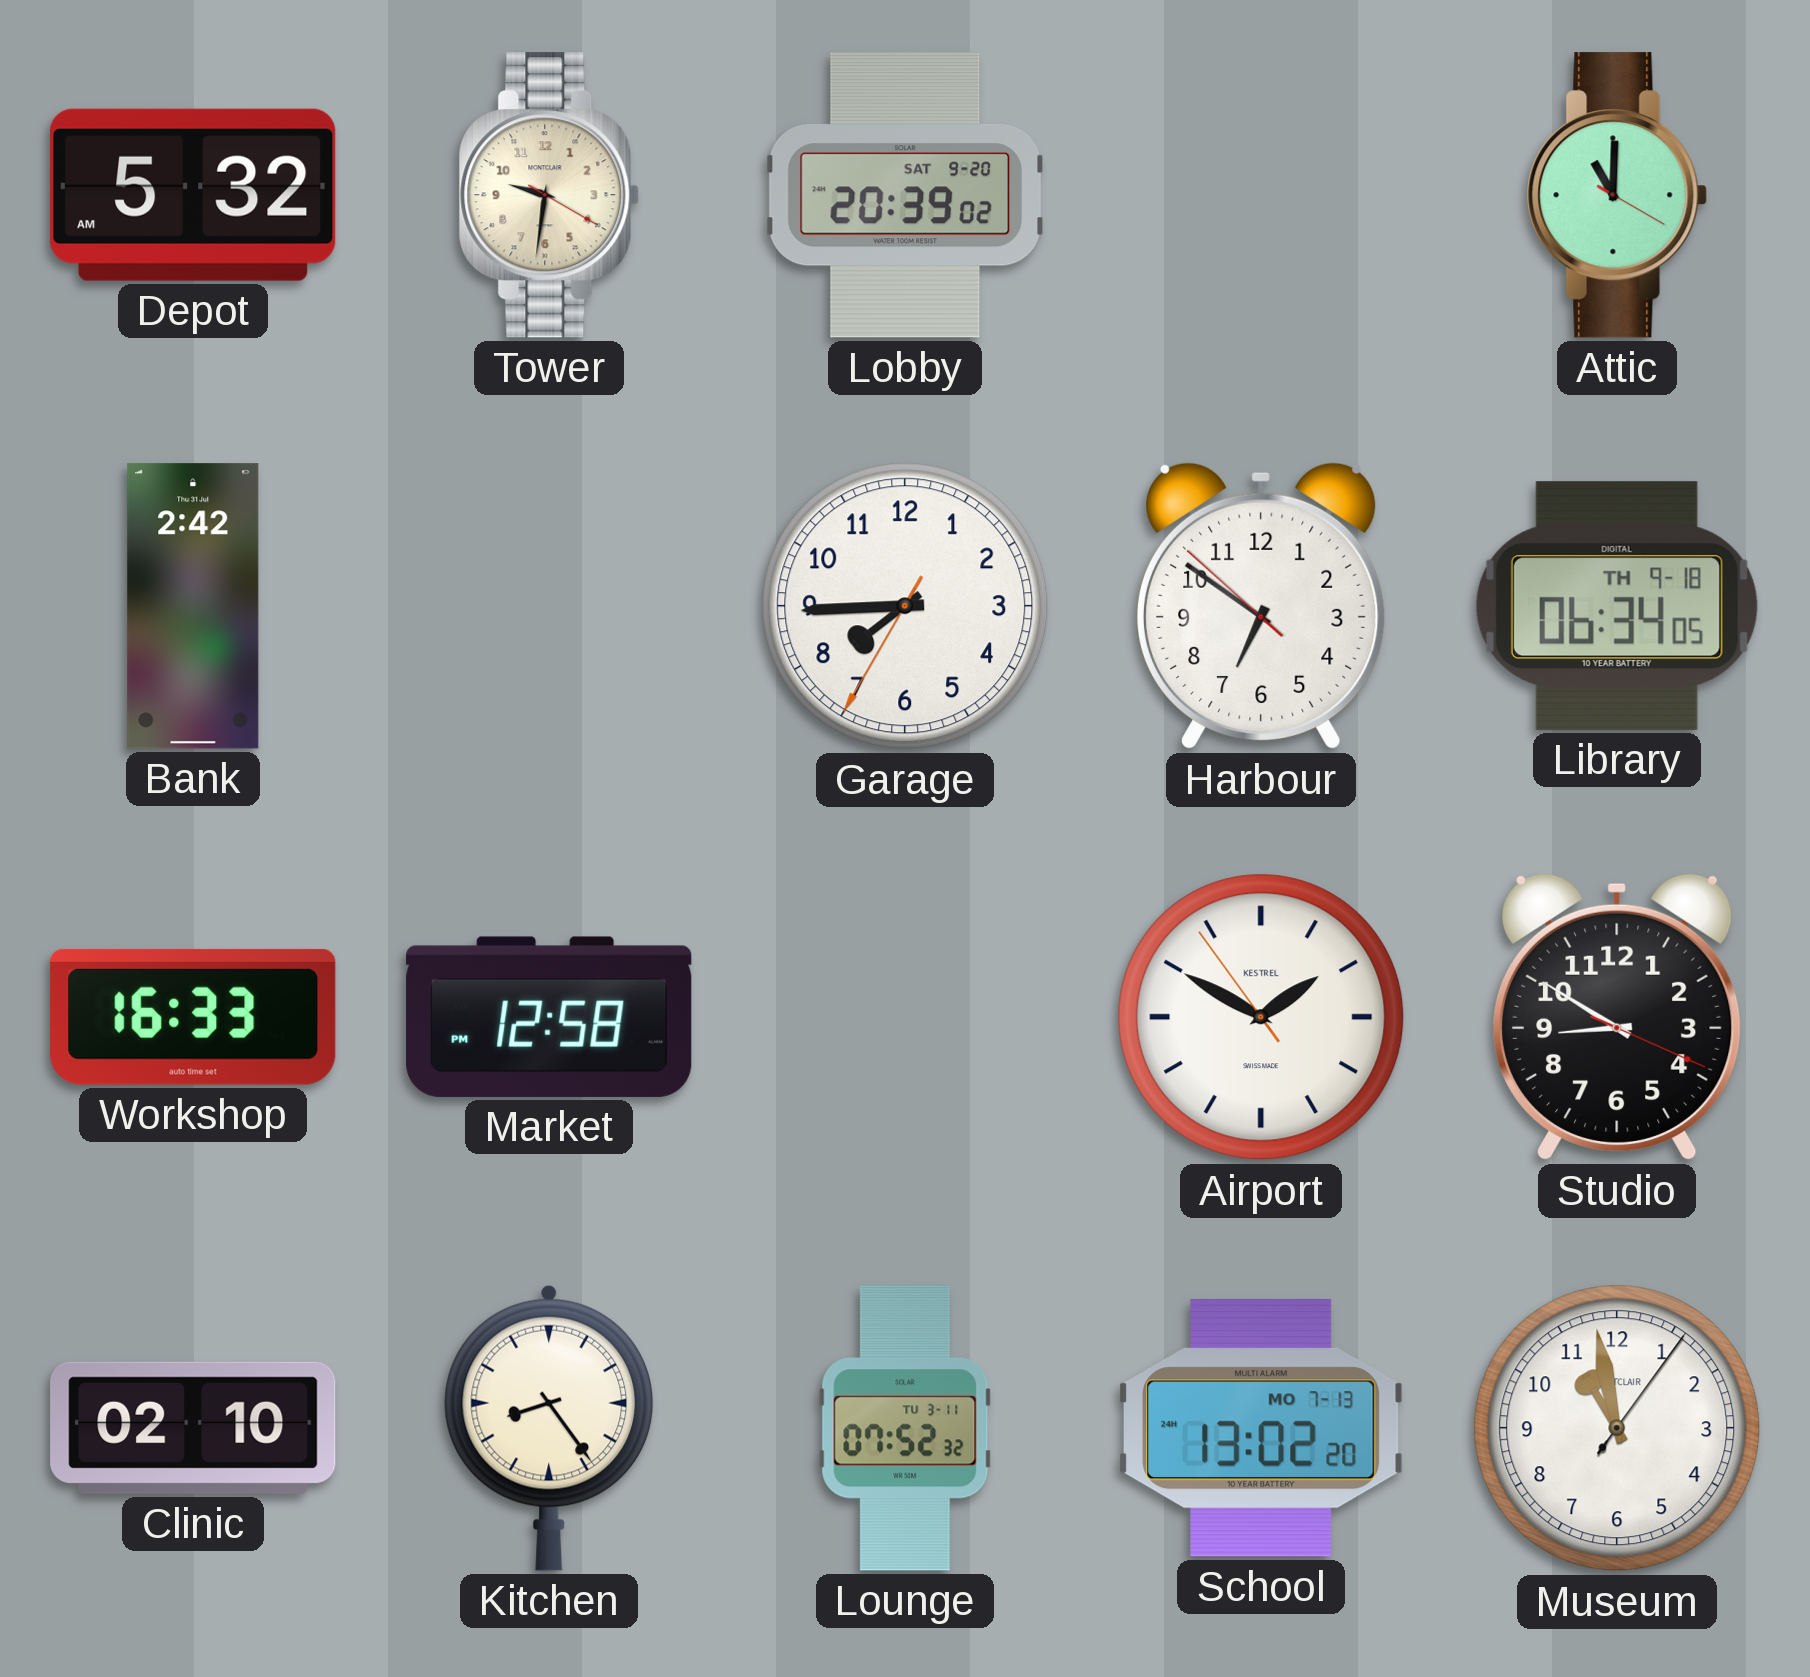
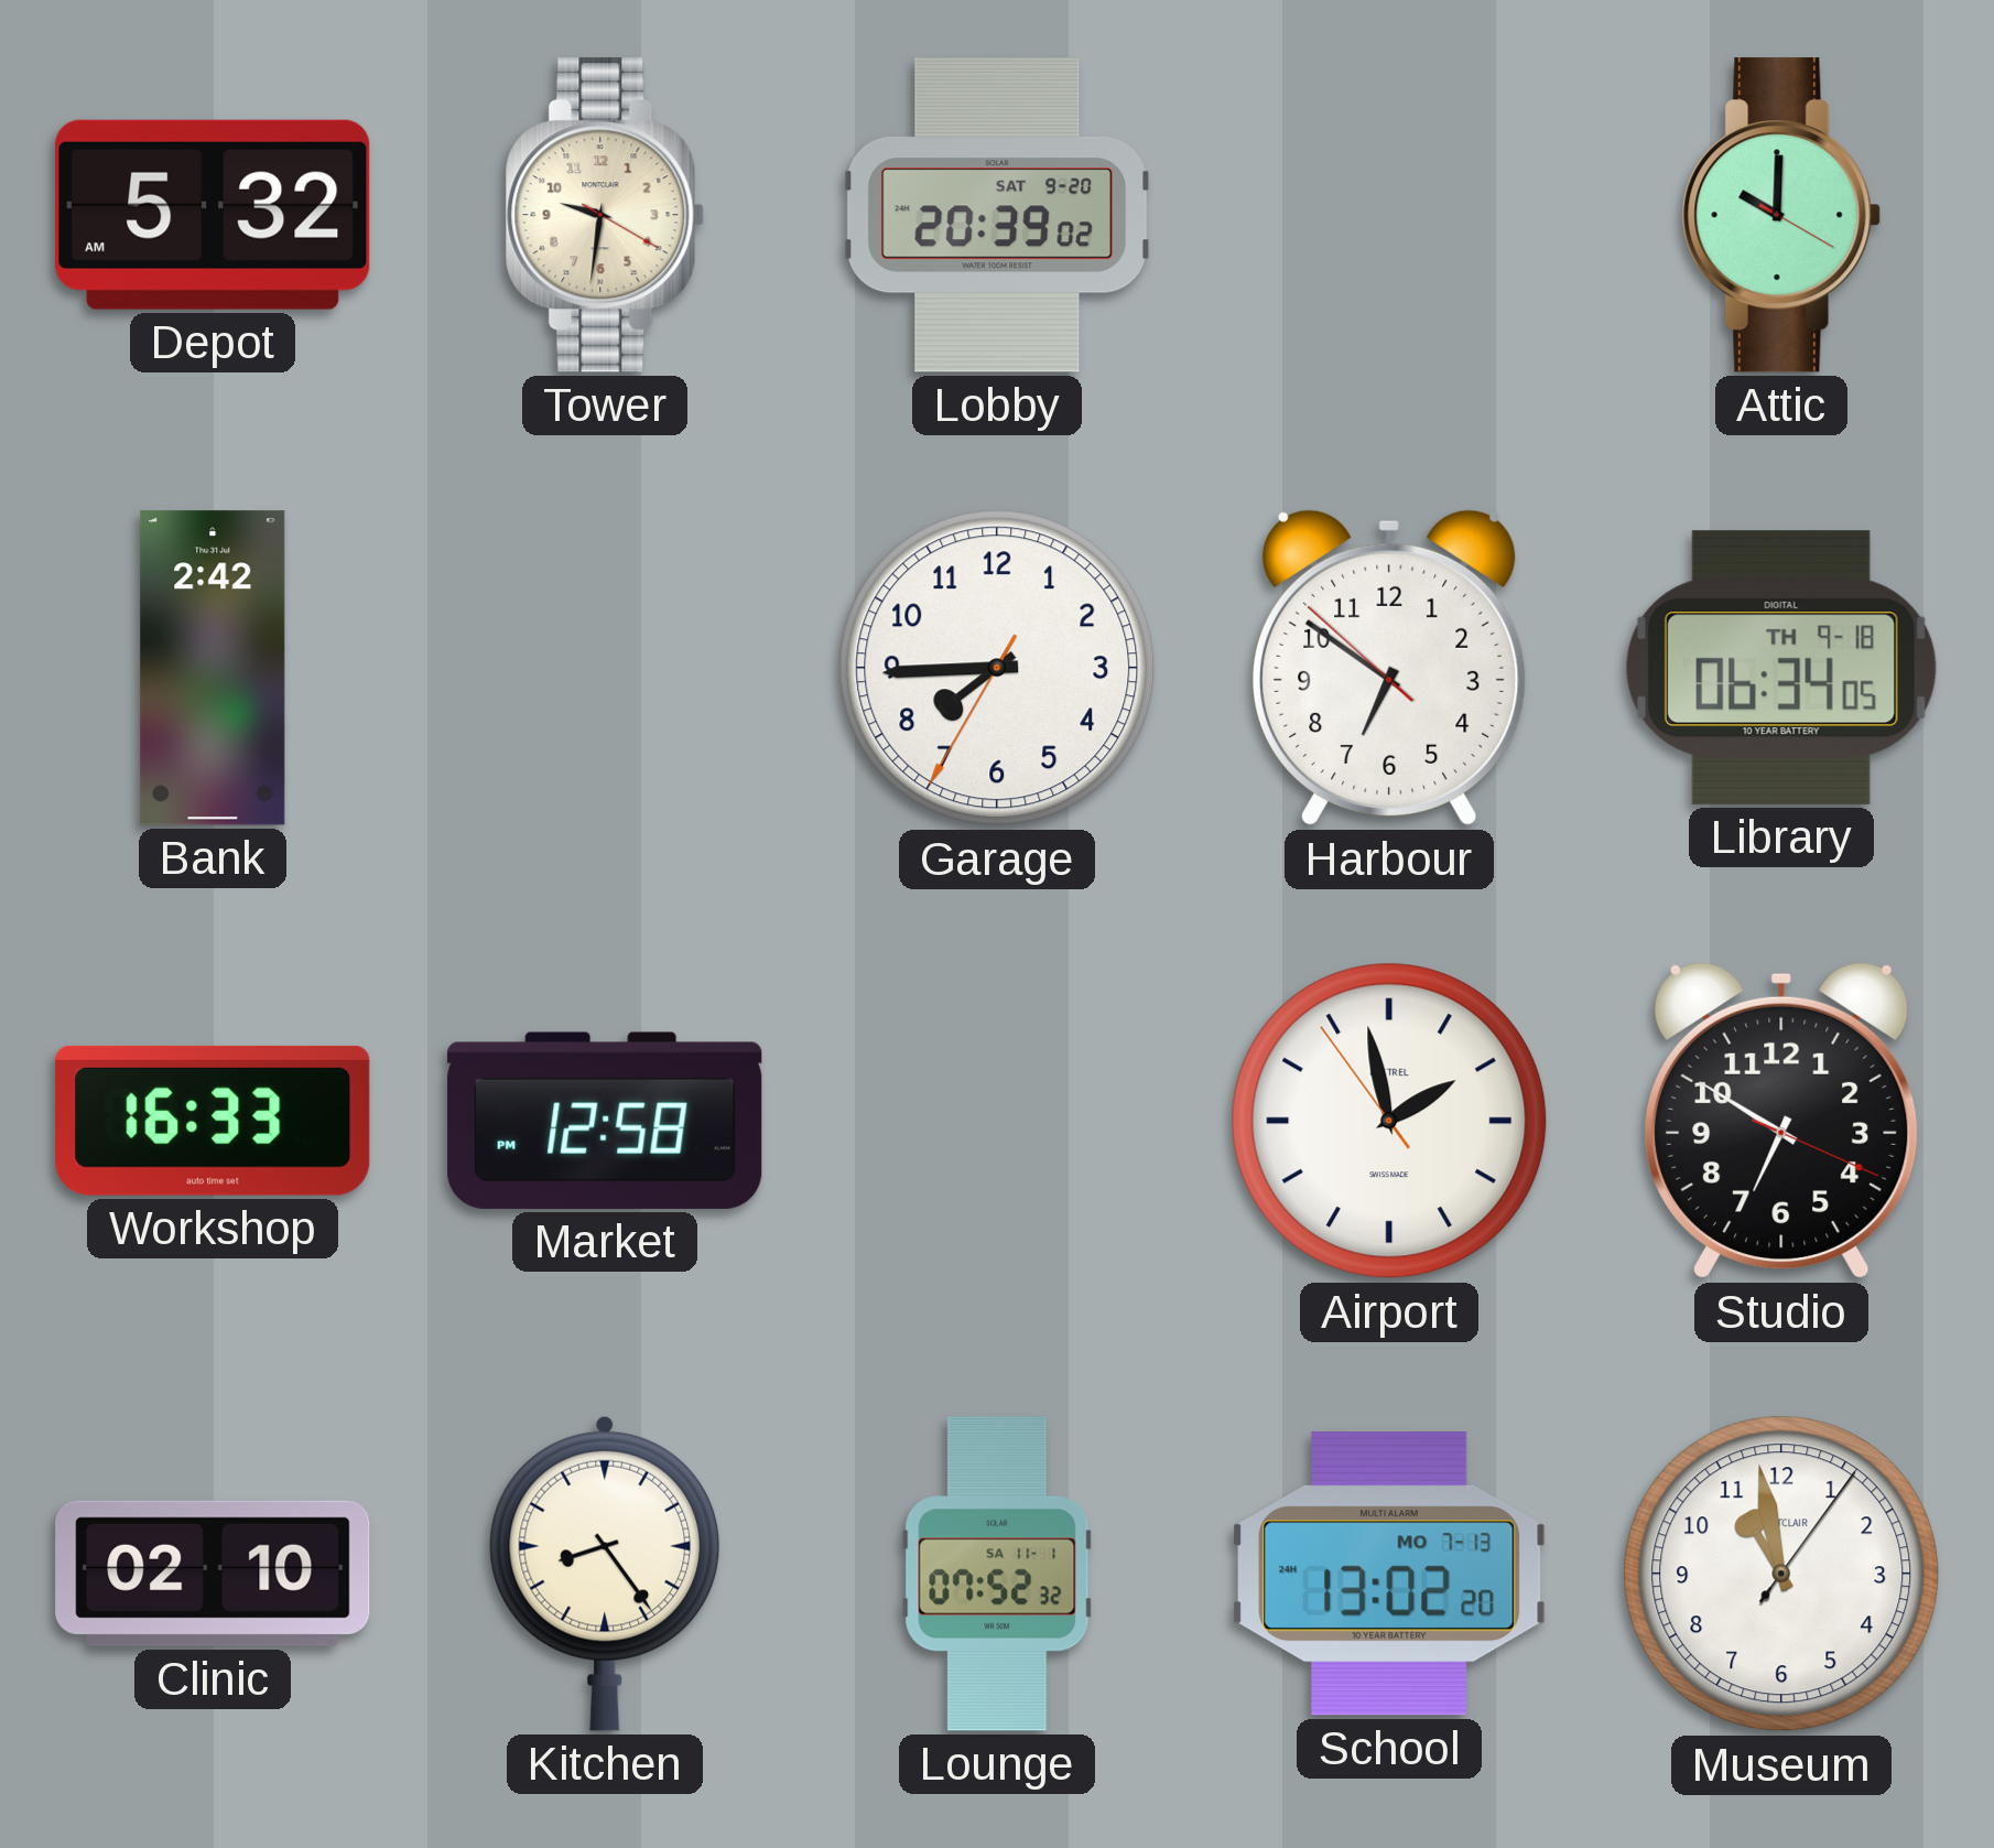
Attic: 11:00 -> 10:00
Airport: 1:49 -> 1:57
Studio: 8:50 -> 6:50
Lounge date: TU 3-11 -> SA 11-1
